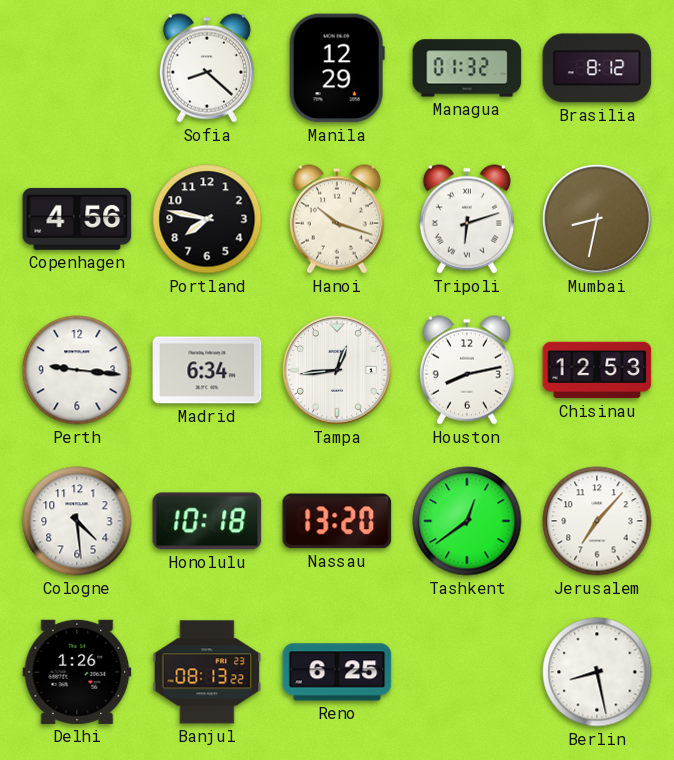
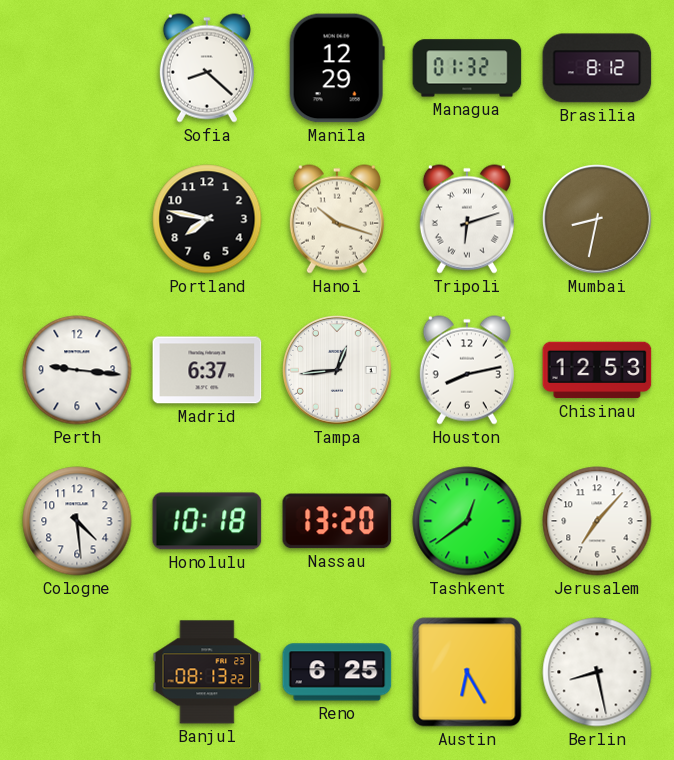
Copenhagen: 4:56 -> none
Madrid: 6:34 -> 6:37
Delhi: 1:26 -> none
Austin: none -> 6:25
